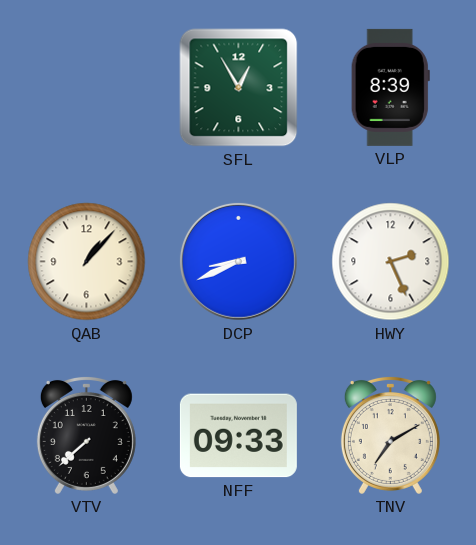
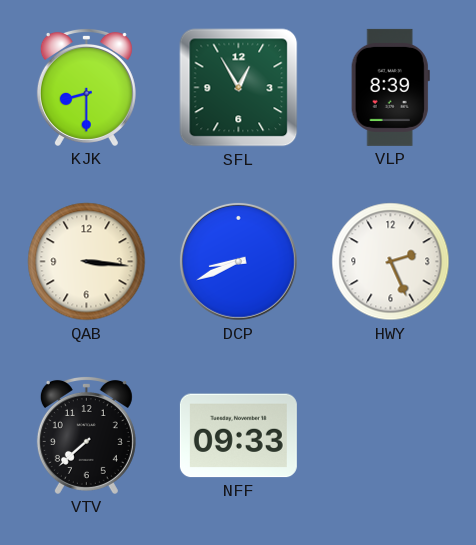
KJK: none -> 8:30
QAB: 1:07 -> 3:16
TNV: 7:10 -> none
